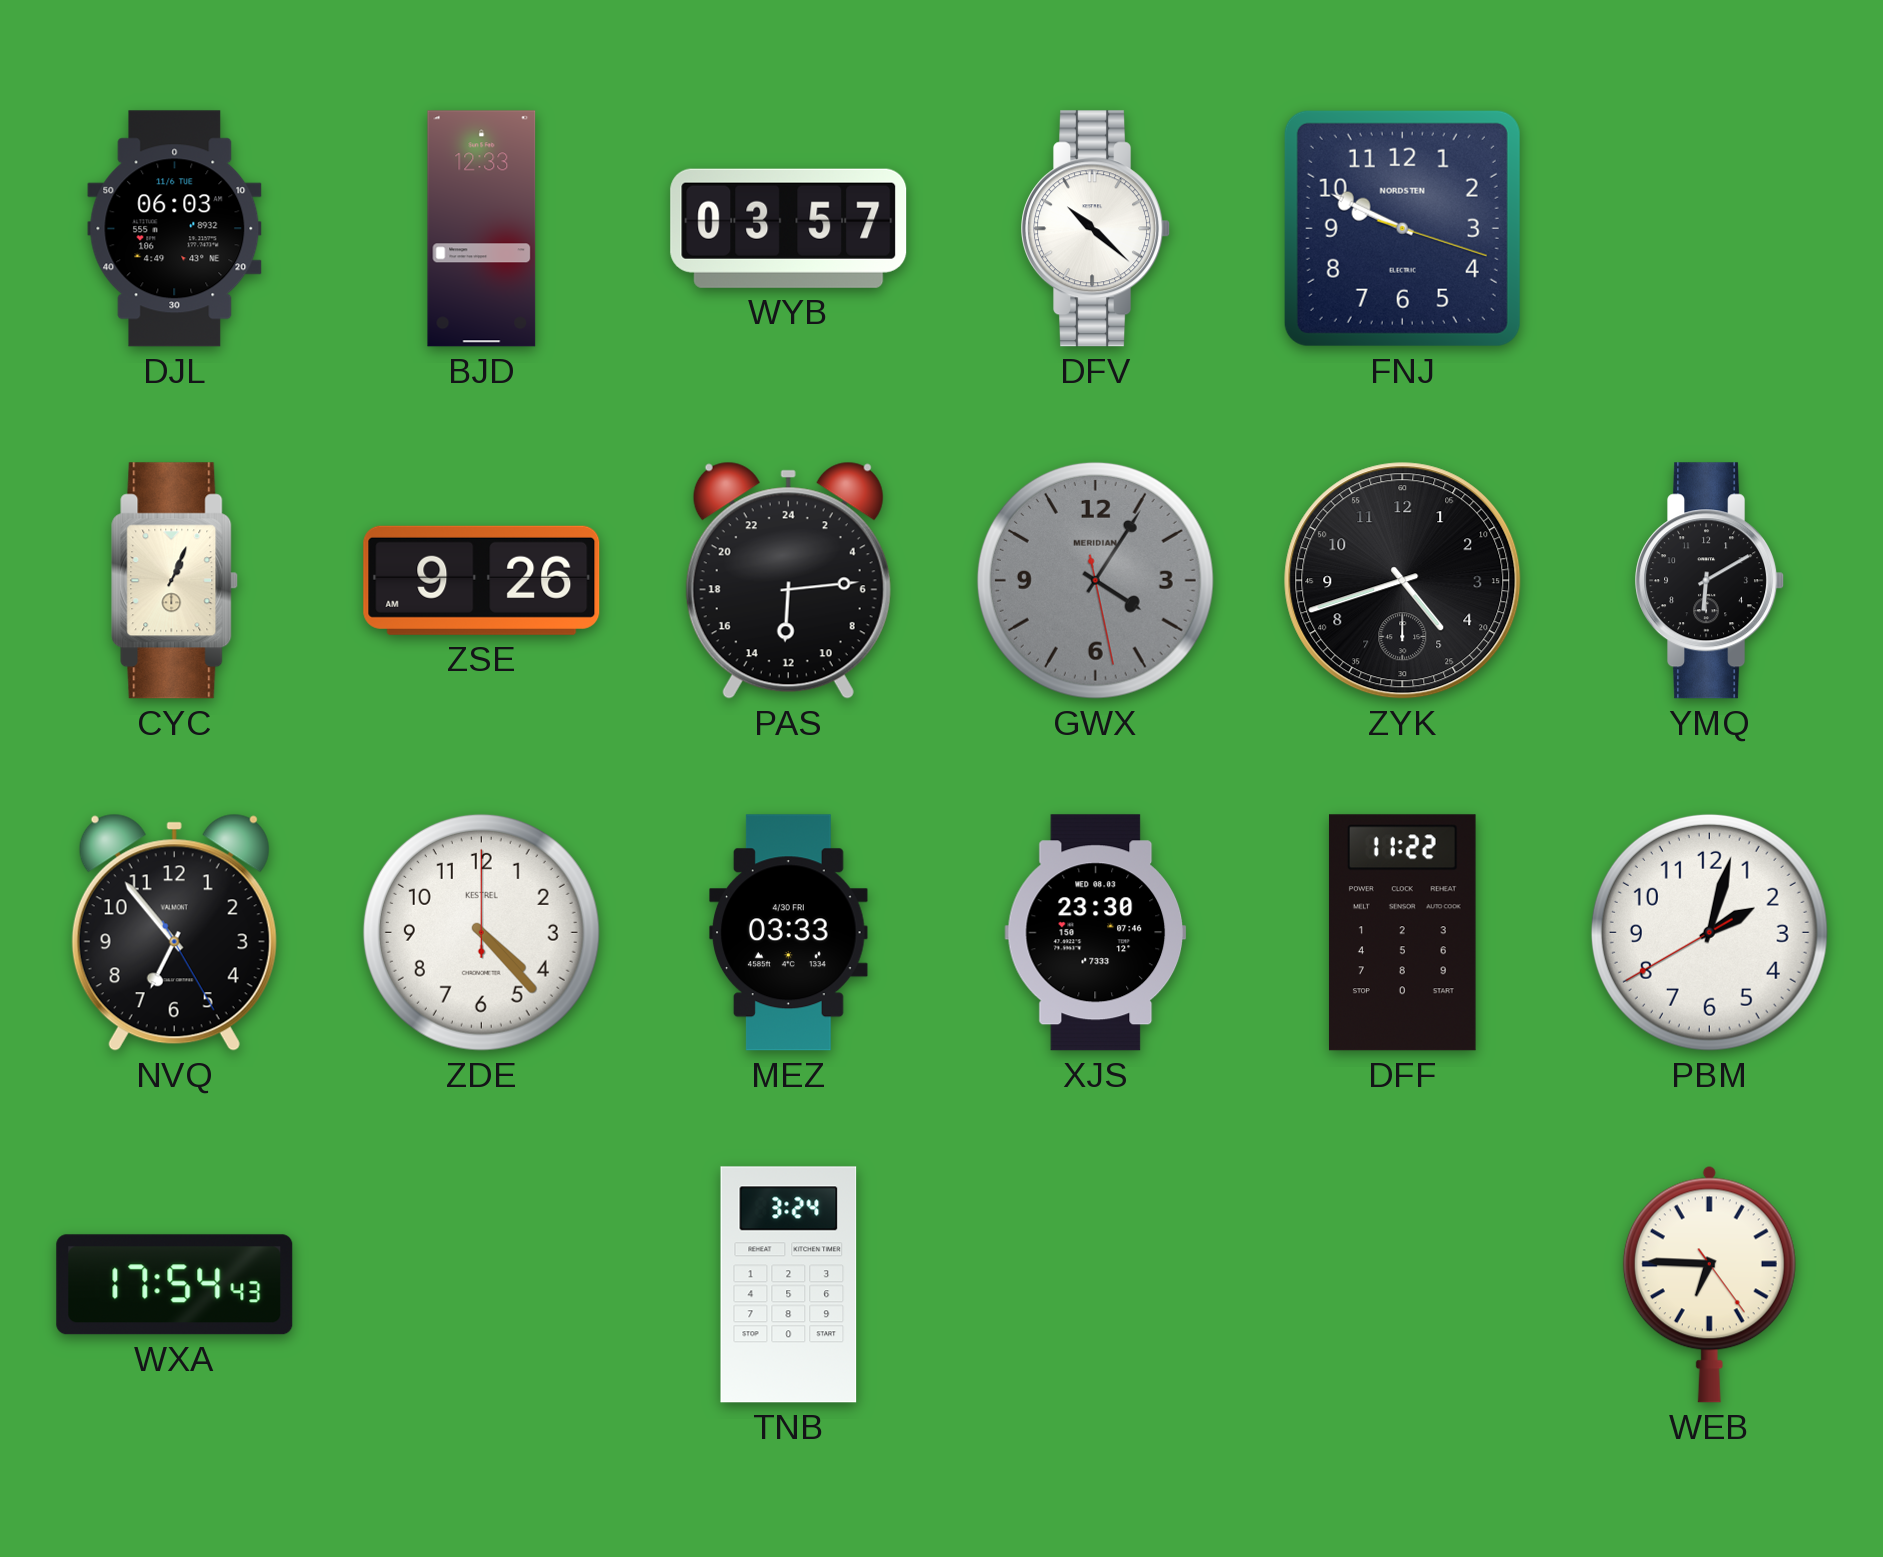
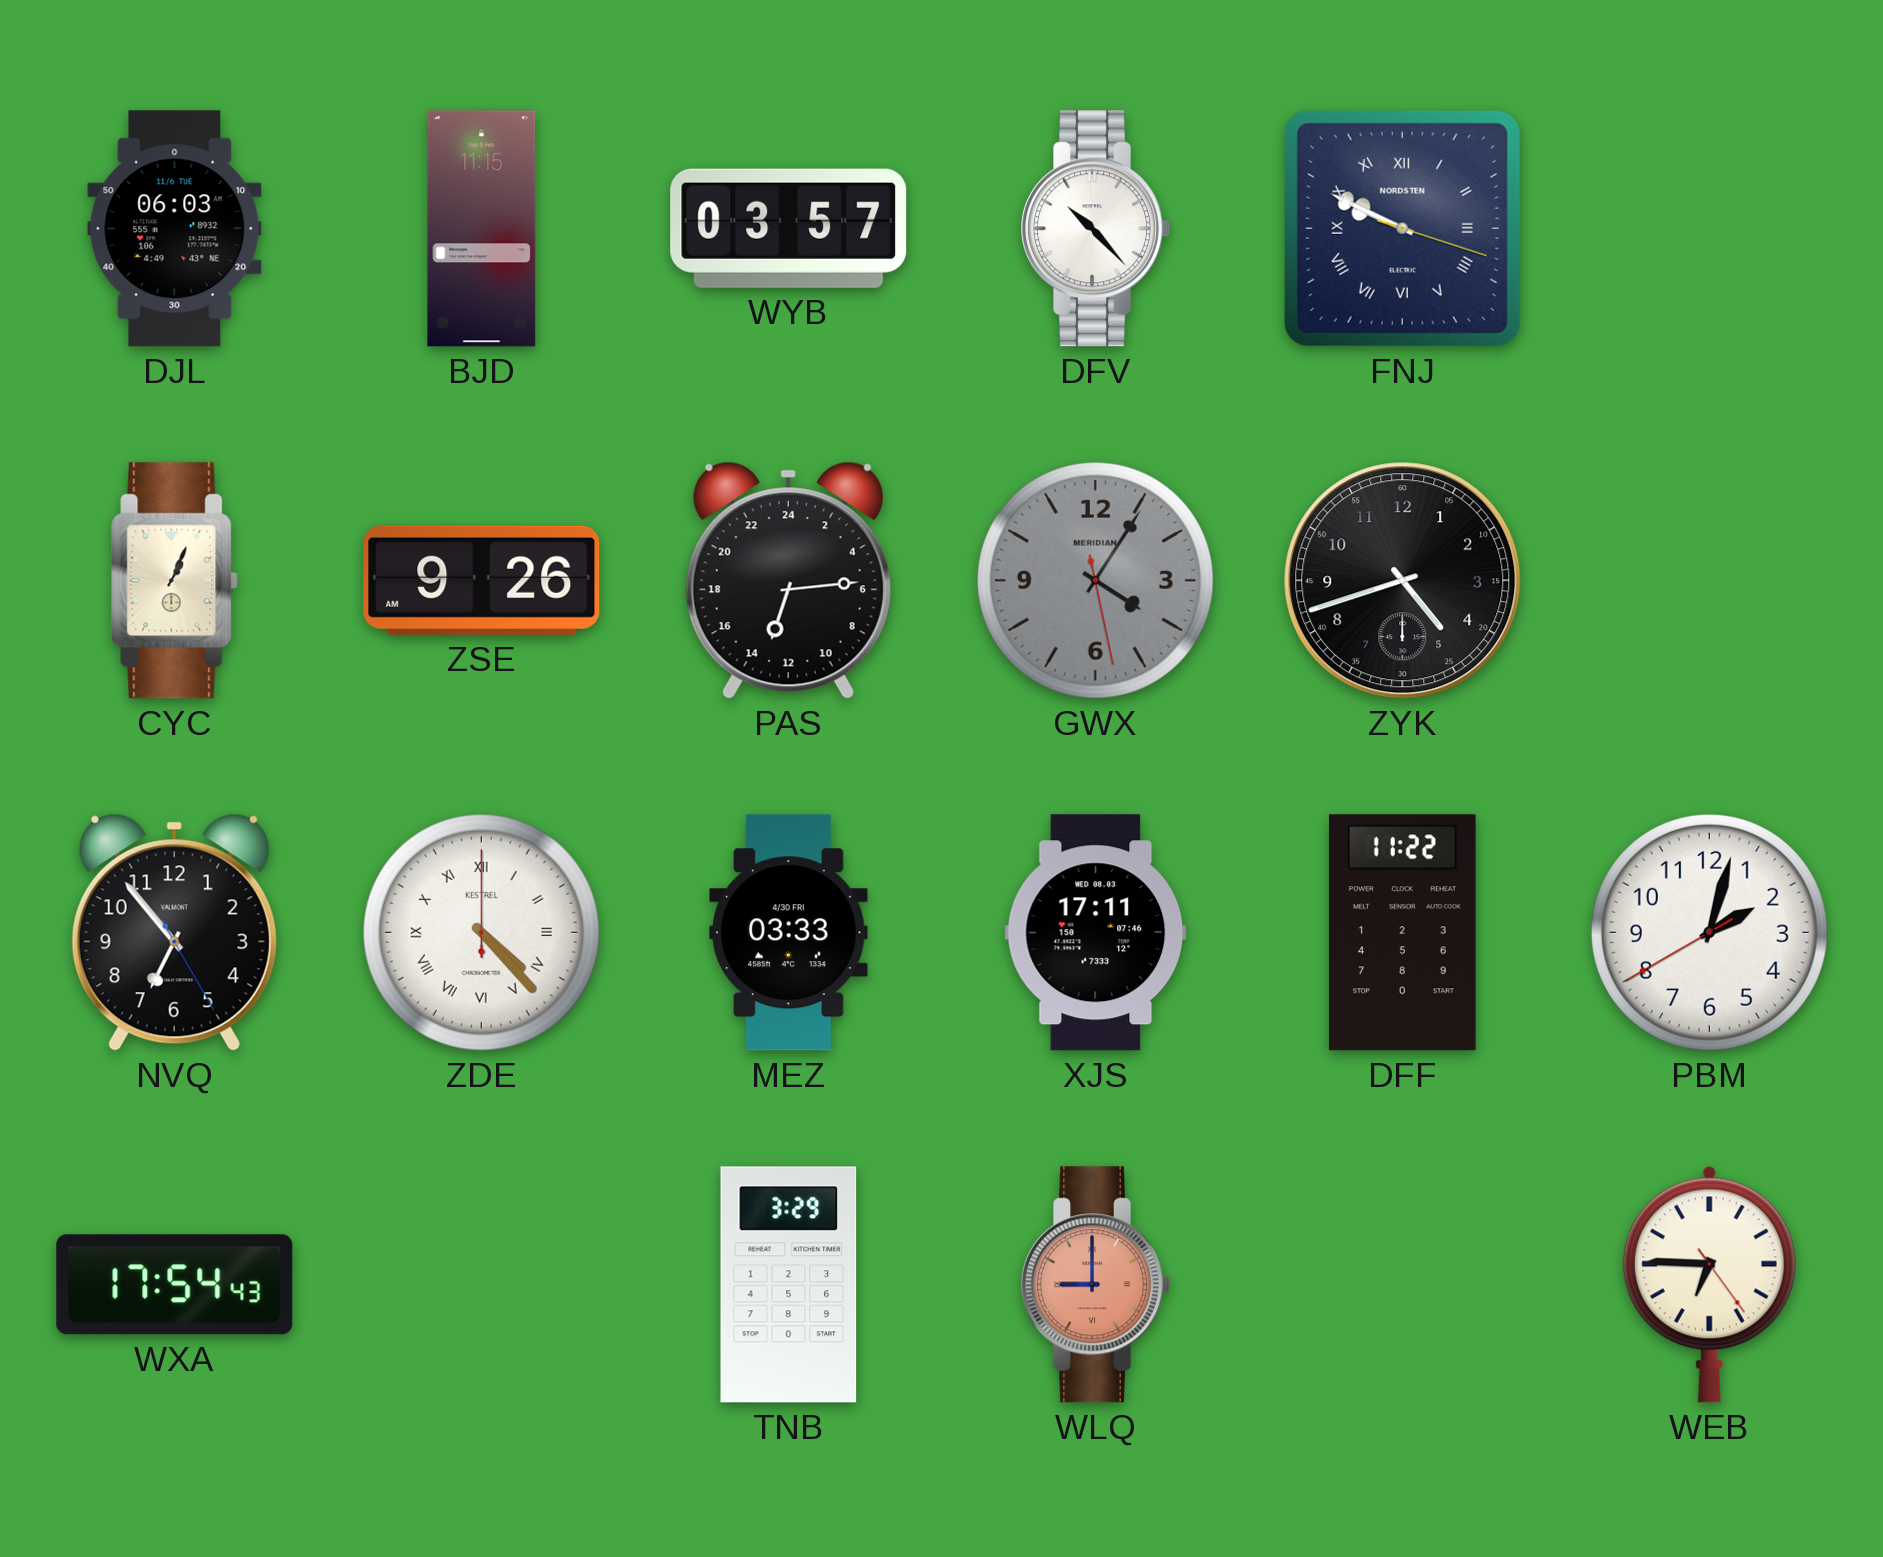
BJD: 12:33 -> 11:15
DFV: 10:22 -> 10:23
FNJ numerals: Arabic -> Roman
PAS: 12:14 -> 13:14
YMQ: 6:10 -> none
ZDE numerals: Arabic -> Roman
XJS: 23:30 -> 17:11
TNB: 3:24 -> 3:29
WLQ: none -> 9:00
